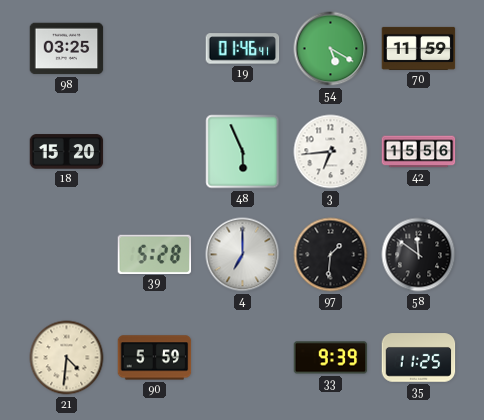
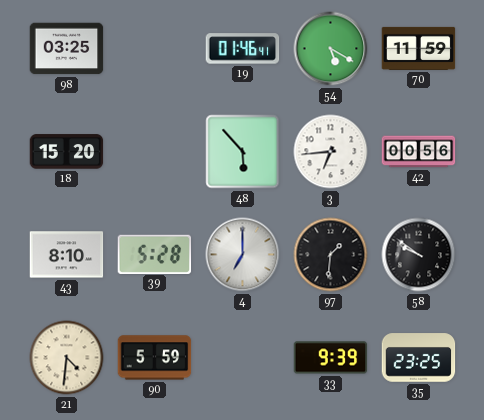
48: 5:56 -> 5:53
42: 15:56 -> 00:56
43: none -> 8:10
58: 11:51 -> 9:51
35: 11:25 -> 23:25
